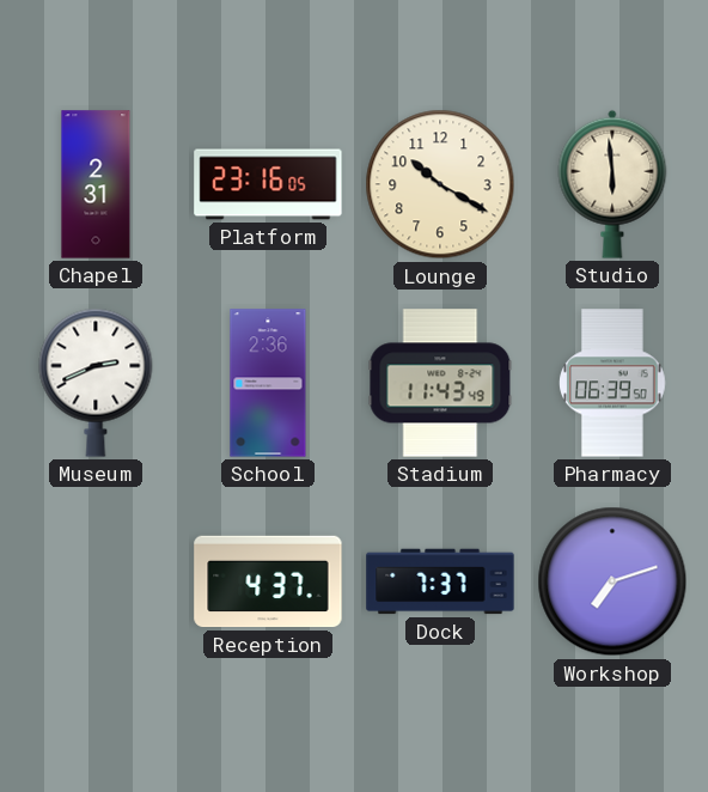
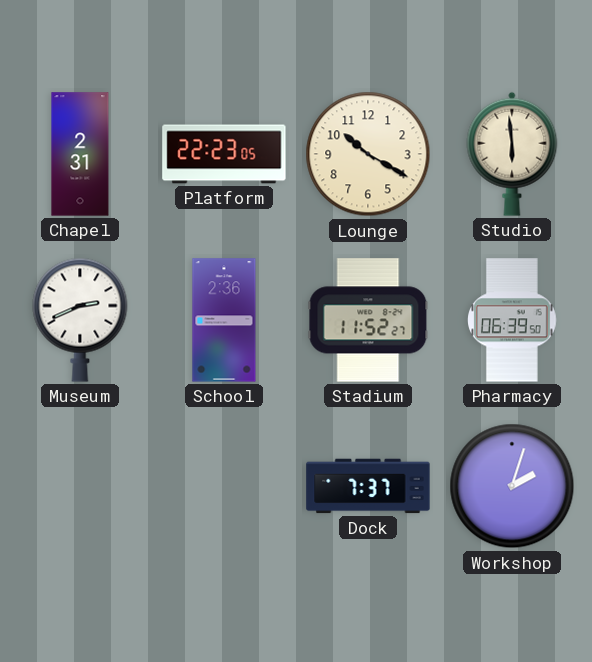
Platform: 23:16 -> 22:23
Stadium: 11:43 -> 11:52
Reception: 4:37 -> none
Workshop: 7:12 -> 2:03
